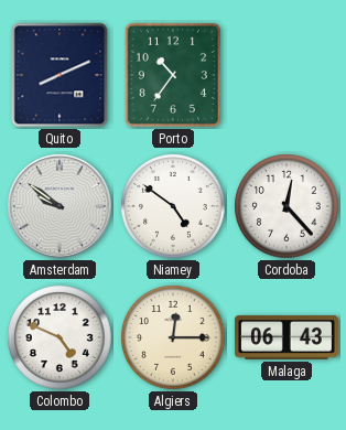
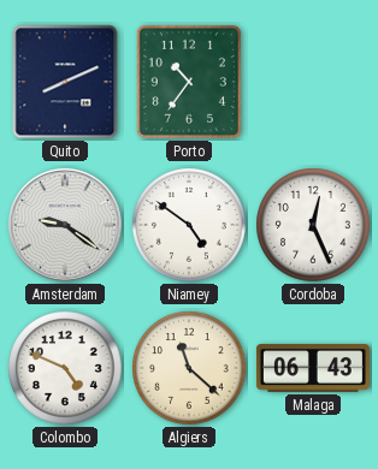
Amsterdam: 9:51 -> 9:21
Cordoba: 12:23 -> 12:26
Algiers: 12:15 -> 11:22
